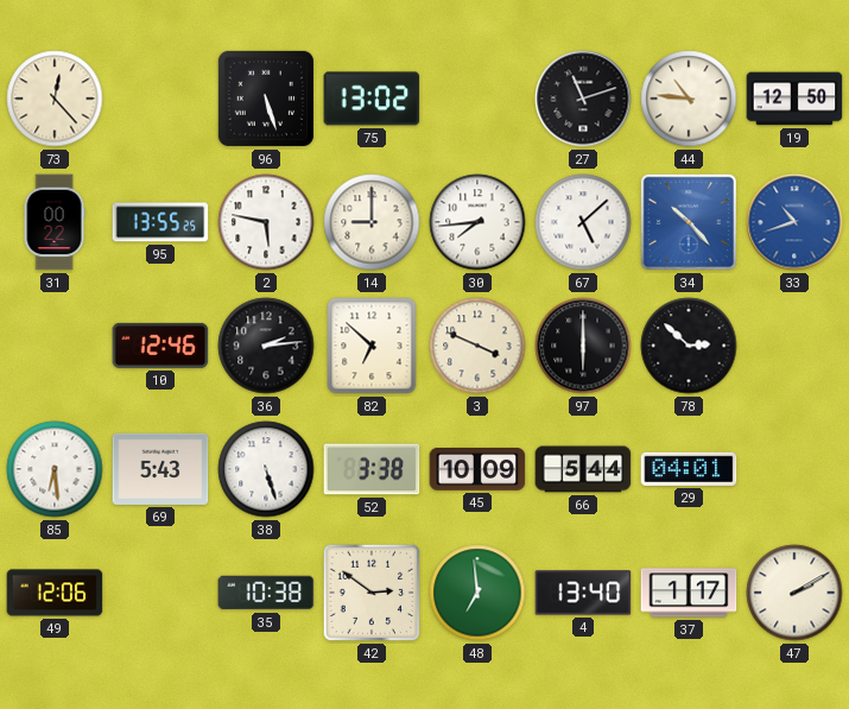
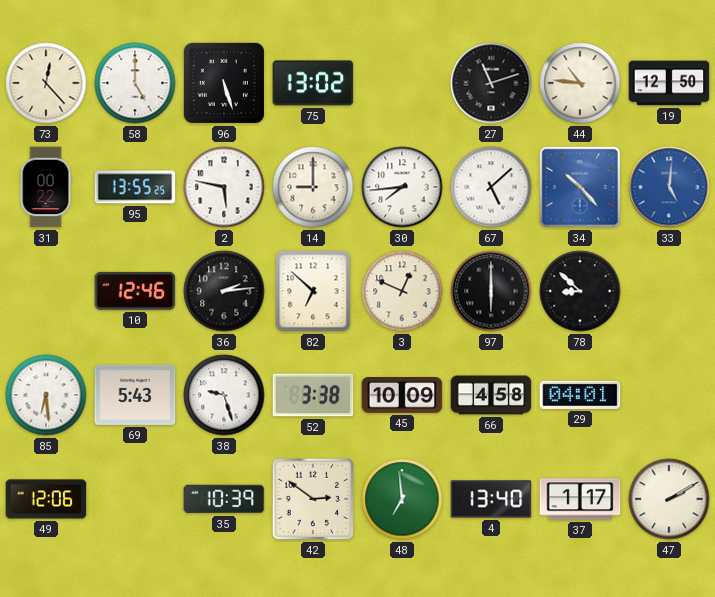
58: none -> 5:00
33: 10:42 -> 5:01
3: 3:49 -> 12:49
78: 2:52 -> 8:52
38: 5:27 -> 9:27
66: 5:44 -> 4:58
35: 10:38 -> 10:39
